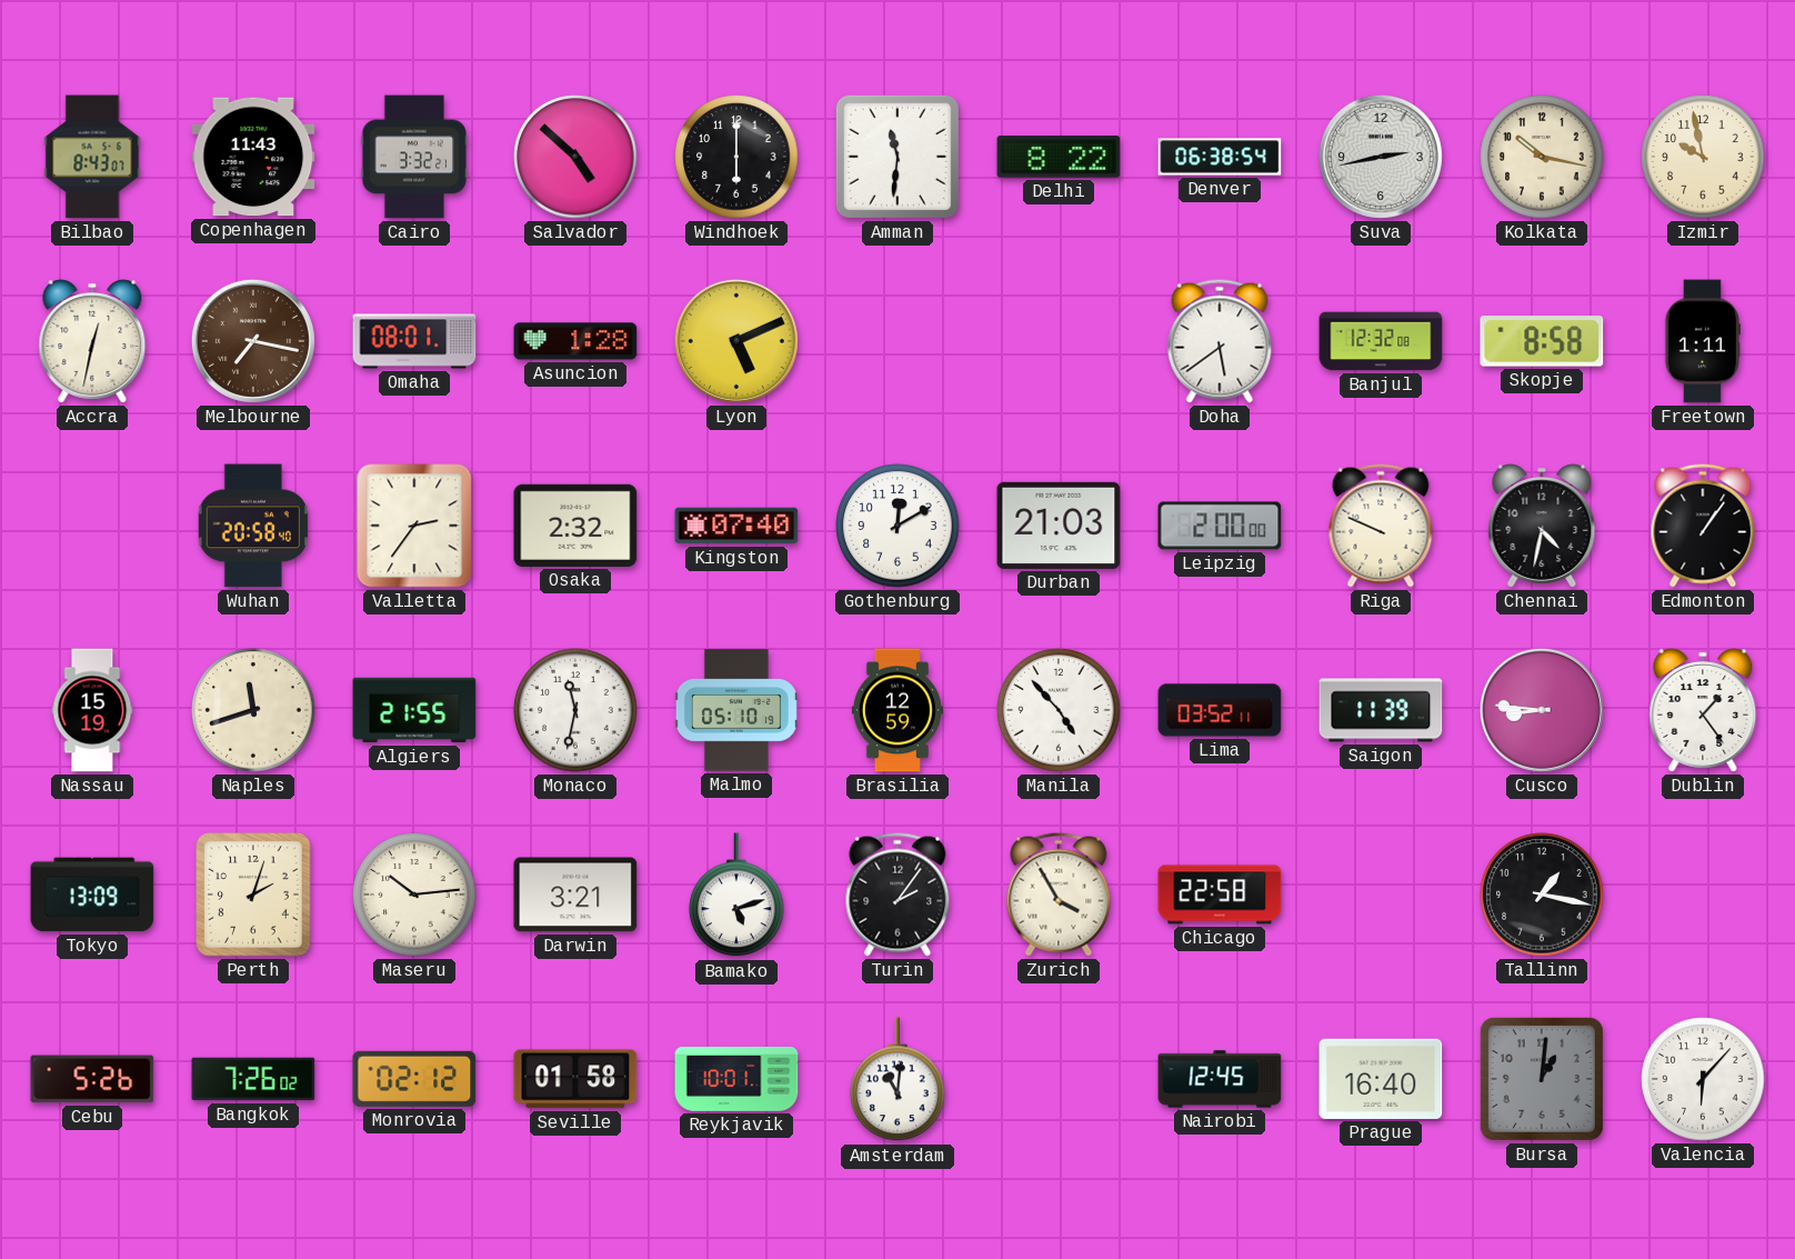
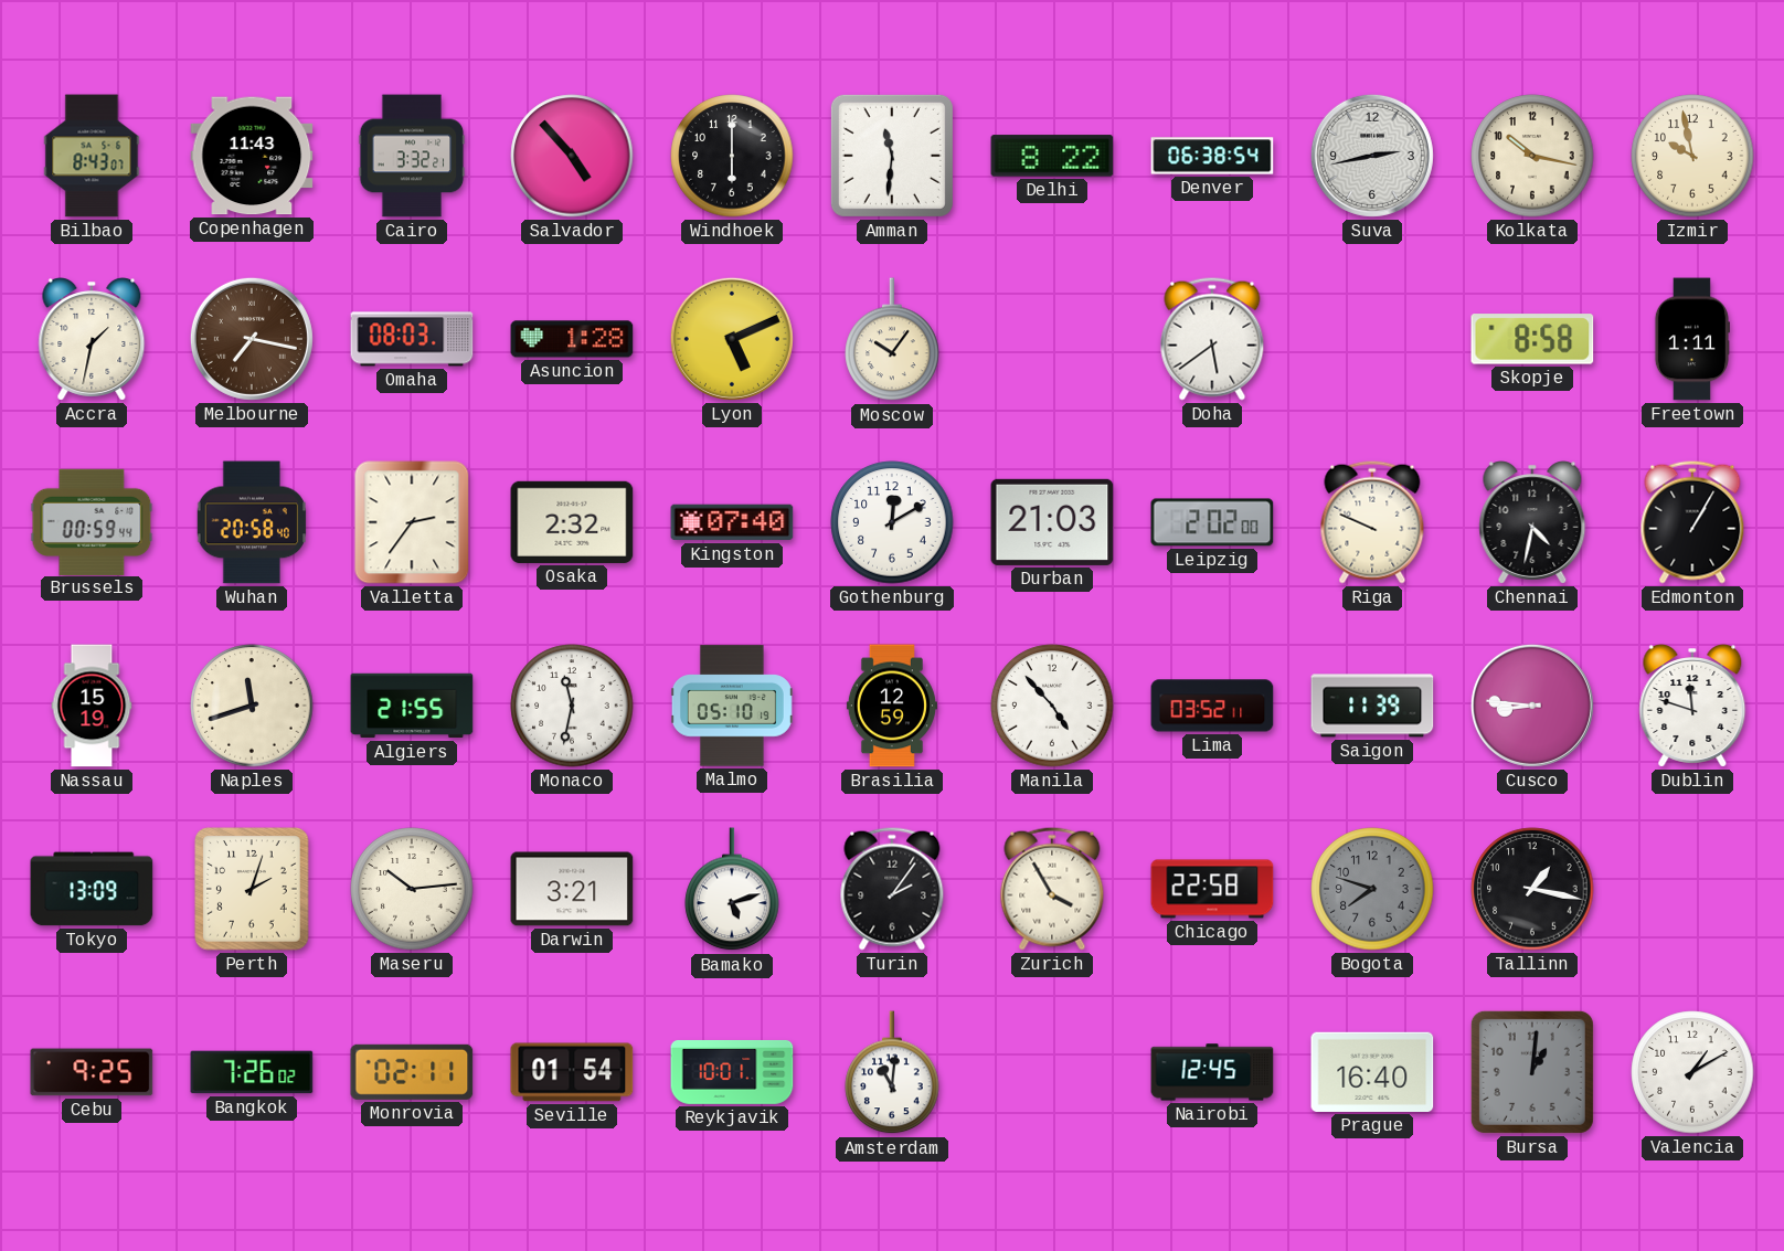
Salvador: 4:52 -> 4:53
Accra: 12:32 -> 1:32
Omaha: 08:01 -> 08:03
Moscow: none -> 10:06
Banjul: 12:32 -> none
Brussels: none -> 00:59
Leipzig: 2:00 -> 2:02
Edmonton: 1:06 -> 1:05
Dublin: 1:24 -> 11:48
Bogota: none -> 7:48
Cebu: 5:26 -> 9:25
Monrovia: 02:12 -> 02:11
Seville: 01:58 -> 01:54
Valencia: 6:07 -> 1:10
